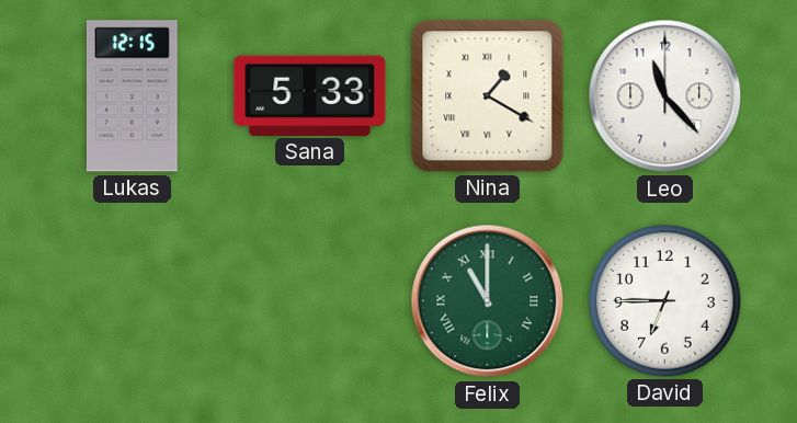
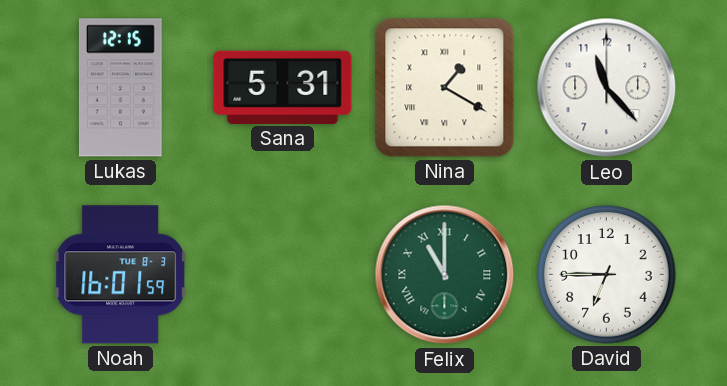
Sana: 5:33 -> 5:31
Noah: none -> 16:01
